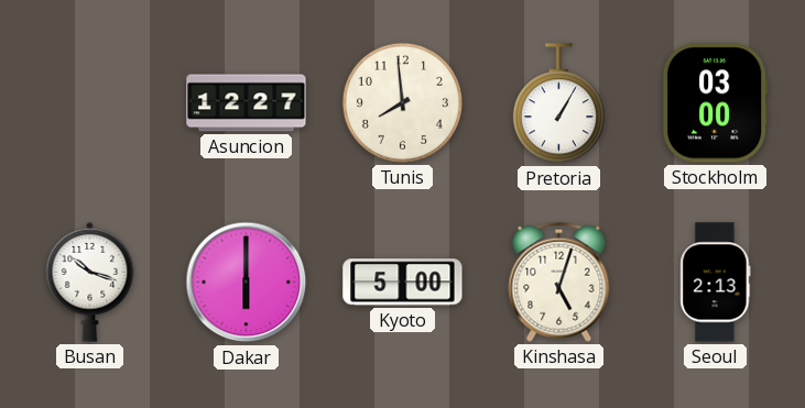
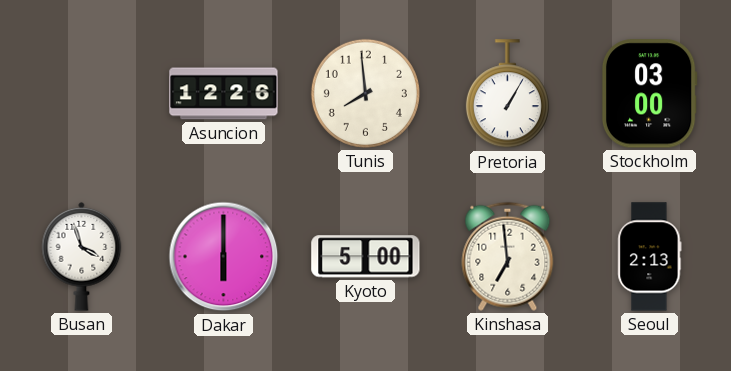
Asuncion: 12:27 -> 12:26
Busan: 10:18 -> 3:57
Kinshasa: 5:03 -> 6:59
